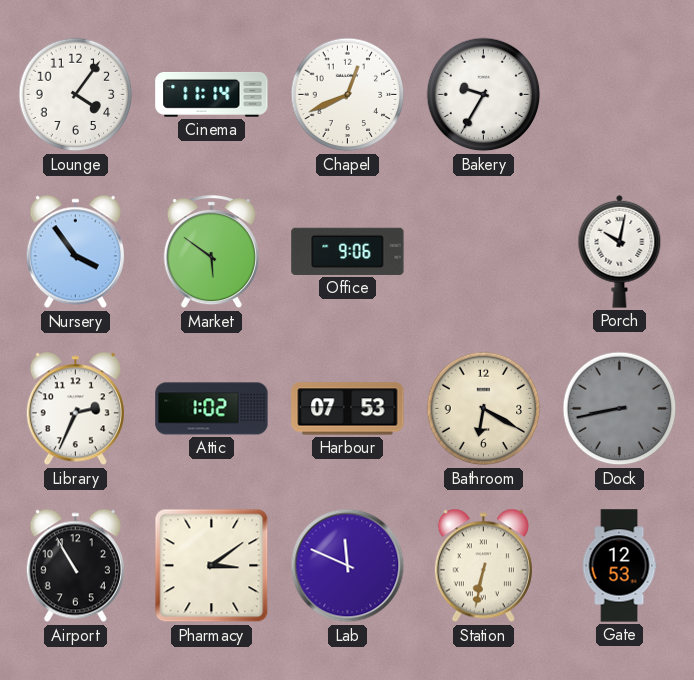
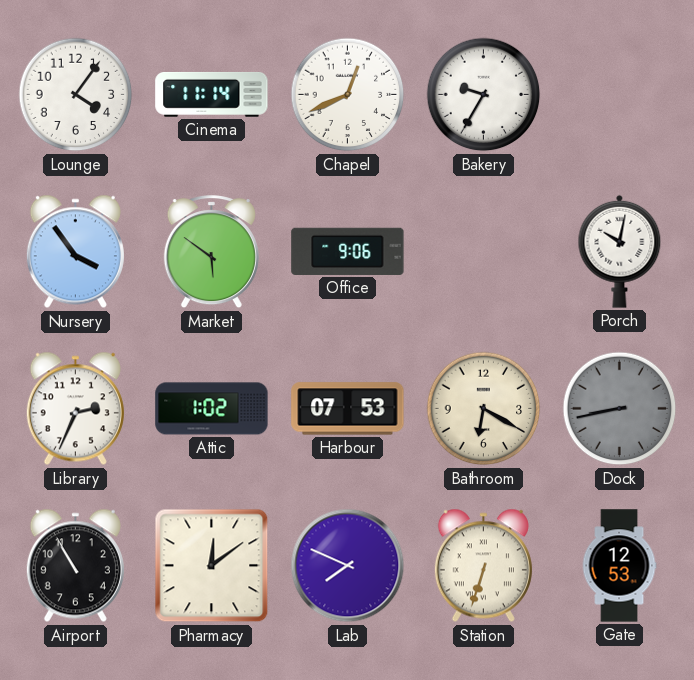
Pharmacy: 3:09 -> 12:09
Lab: 11:49 -> 7:49
Station: 6:32 -> 6:33
